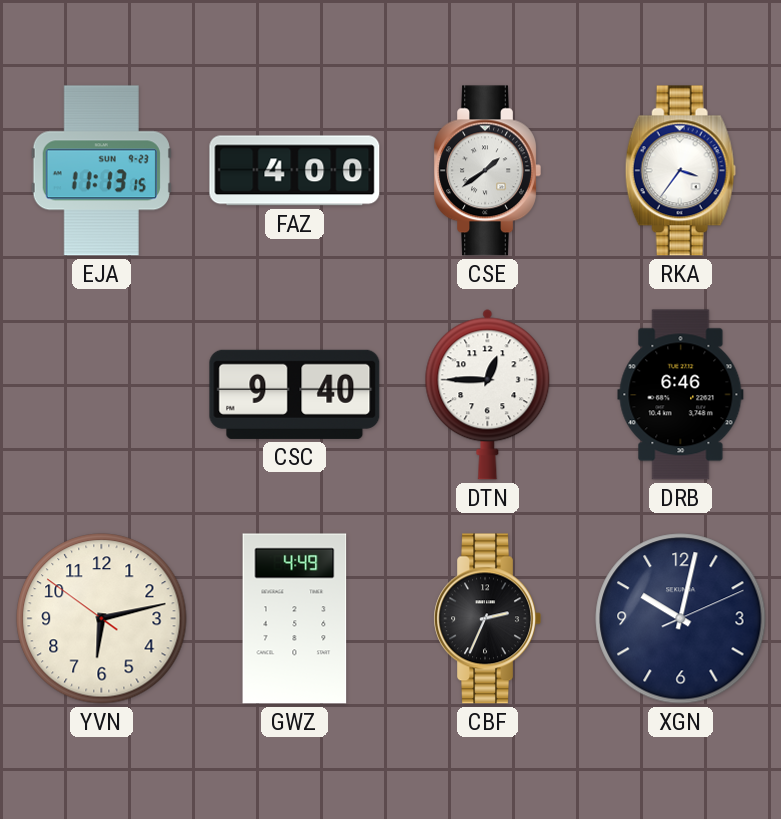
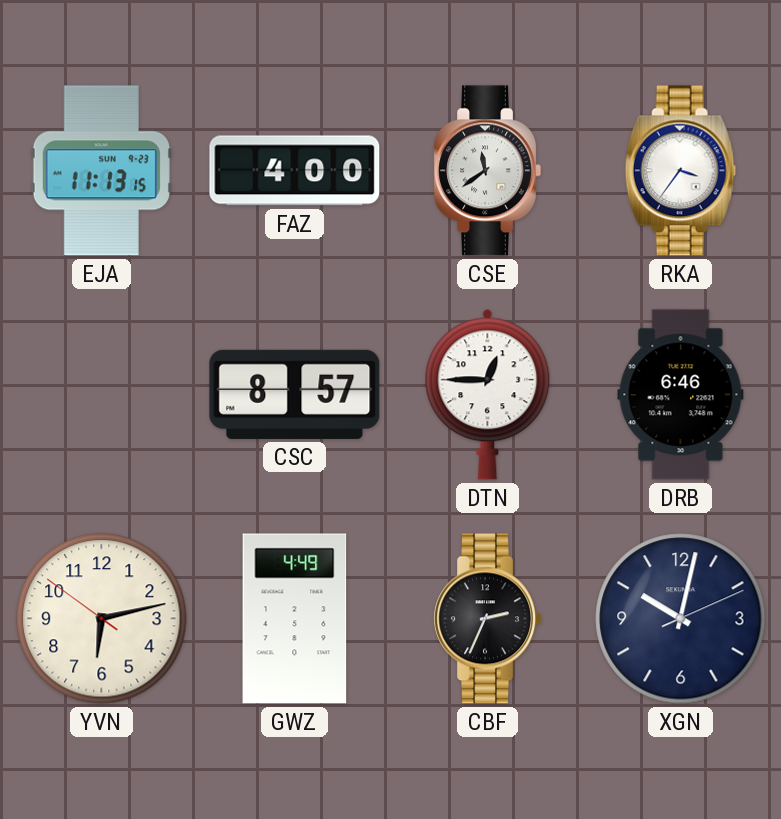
CSE: 1:39 -> 11:39
CSC: 9:40 -> 8:57
